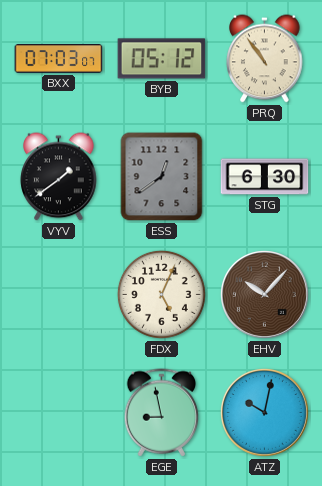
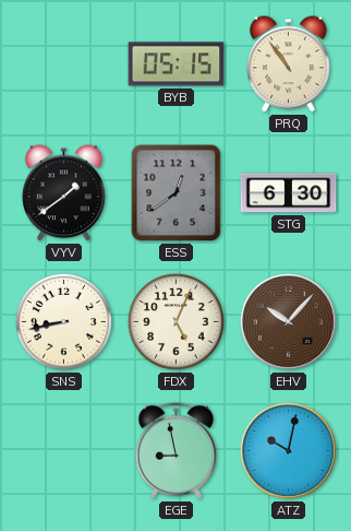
BXX: 07:03 -> none
BYB: 05:12 -> 05:15
SNS: none -> 8:43
